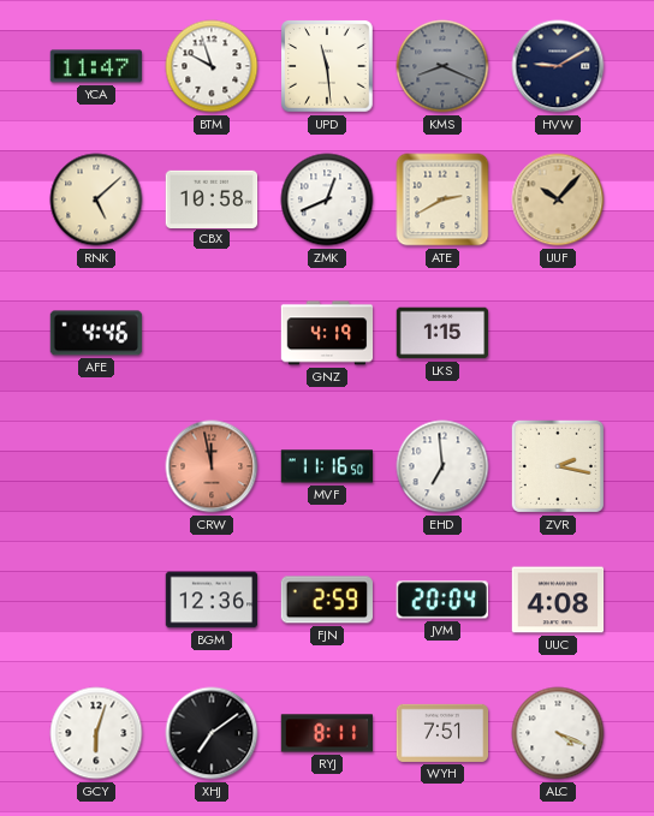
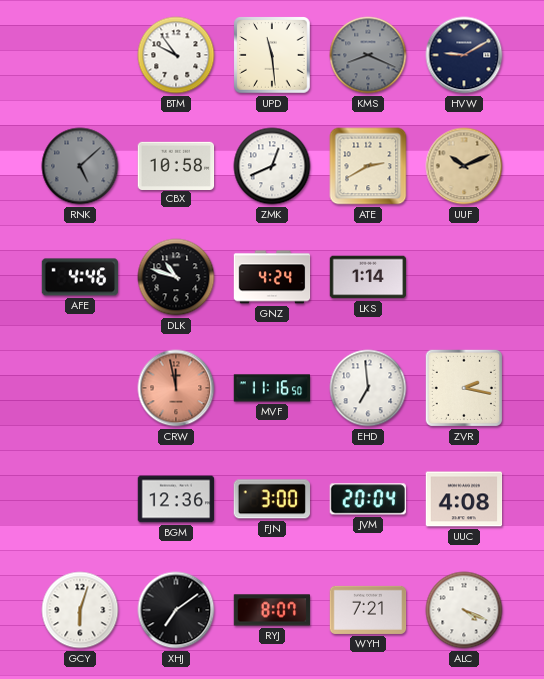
YCA: 11:47 -> none
BTM: 9:57 -> 9:54
RNK dial: cream -> grey
UUF: 10:07 -> 10:11
DLK: none -> 10:48
GNZ: 4:19 -> 4:24
LKS: 1:15 -> 1:14
FJN: 2:59 -> 3:00
RYJ: 8:11 -> 8:07
WYH: 7:51 -> 7:21
